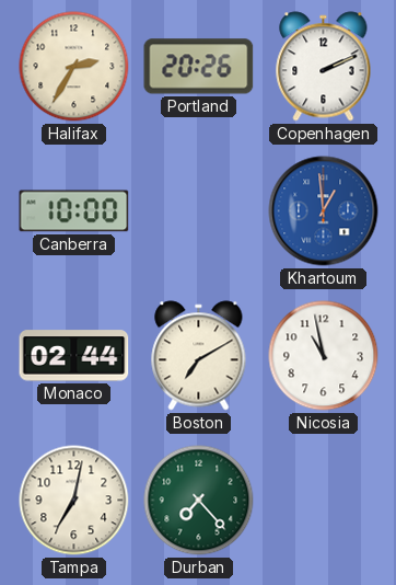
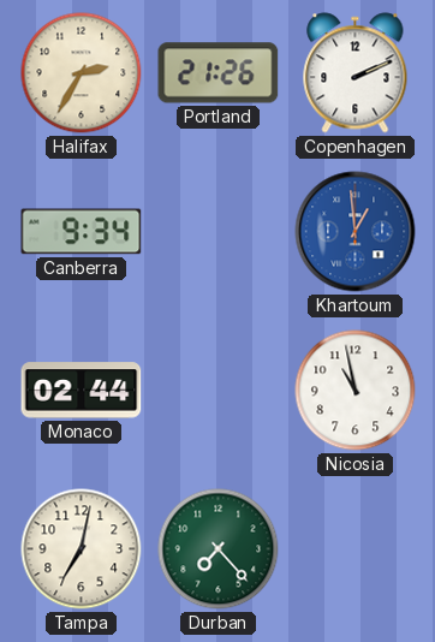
Portland: 20:26 -> 21:26
Canberra: 10:00 -> 9:34
Boston: 7:10 -> none
